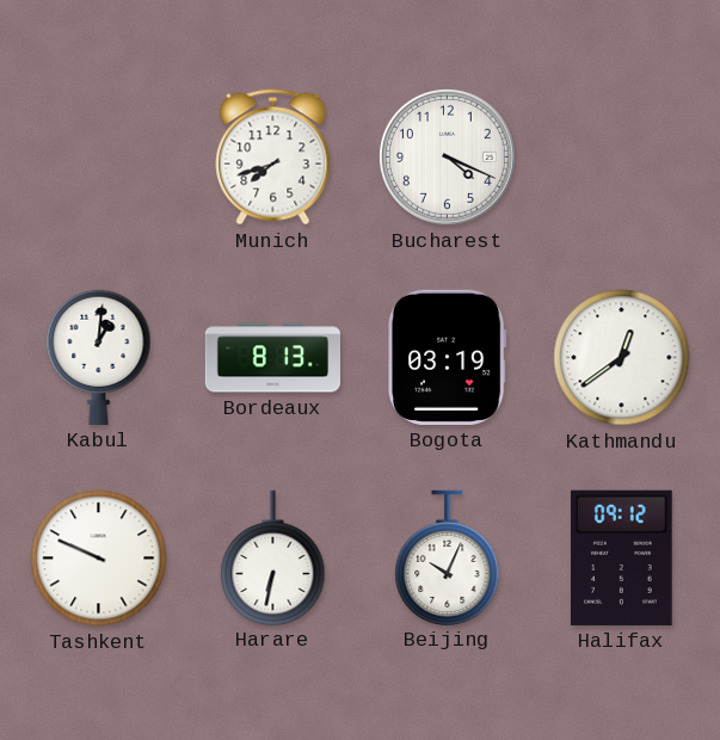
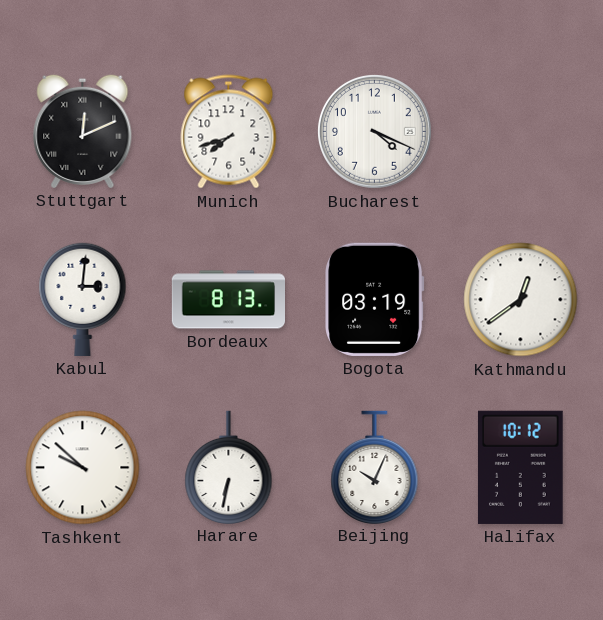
Stuttgart: none -> 12:11
Kabul: 1:01 -> 3:01
Tashkent: 9:49 -> 9:52
Halifax: 09:12 -> 10:12
